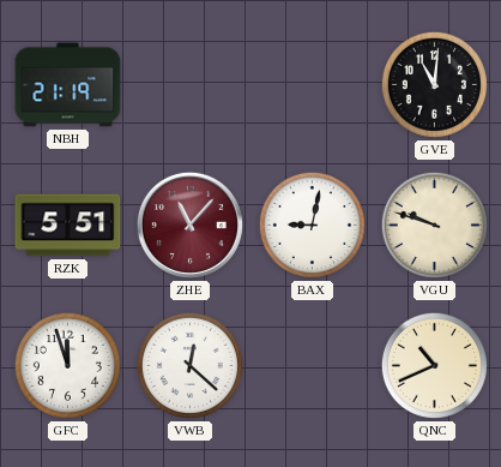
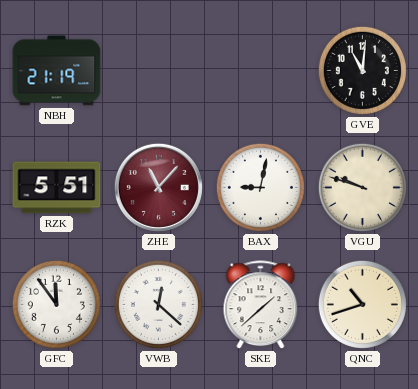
GFC: 11:57 -> 11:54
SKE: none -> 1:38
QNC: 10:41 -> 10:42
